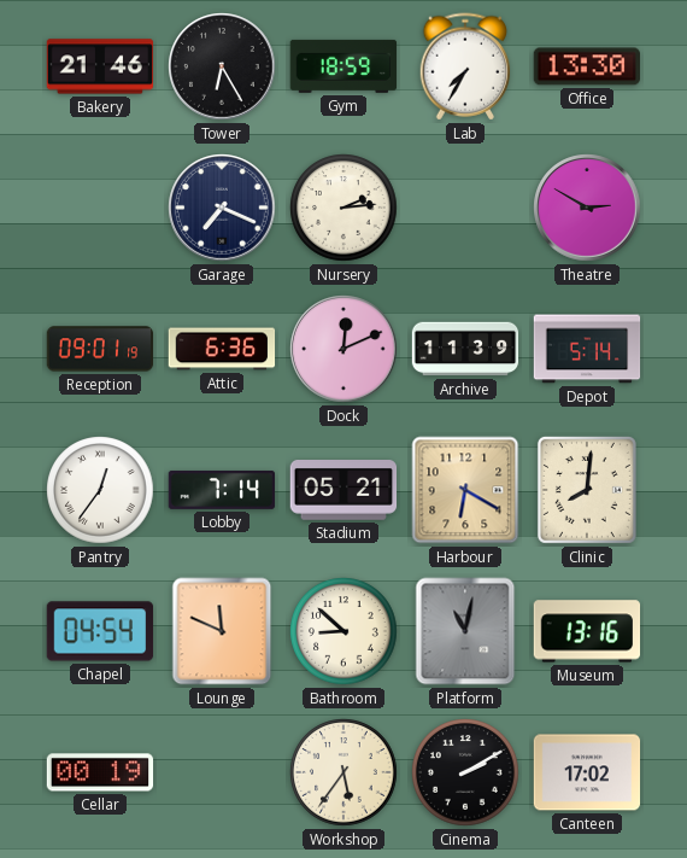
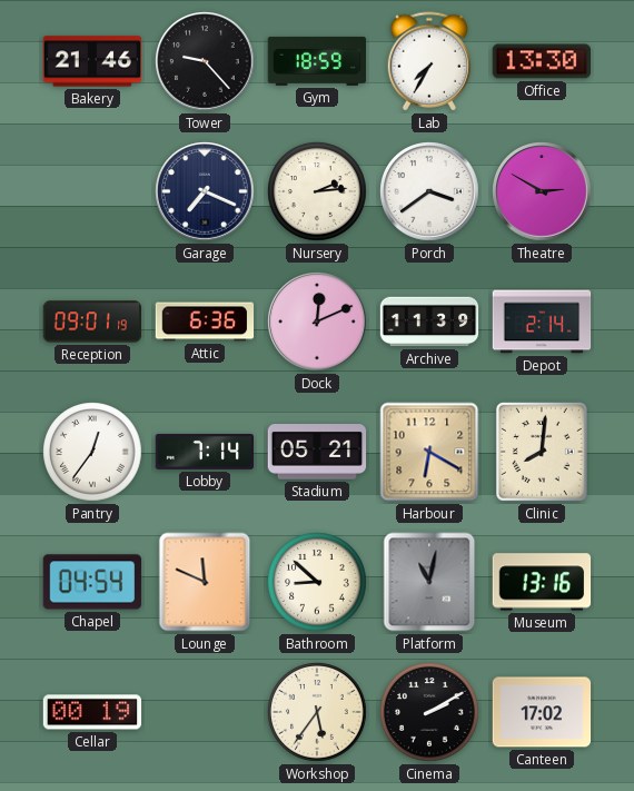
Tower: 6:25 -> 9:23
Porch: none -> 3:39
Depot: 5:14 -> 2:14
